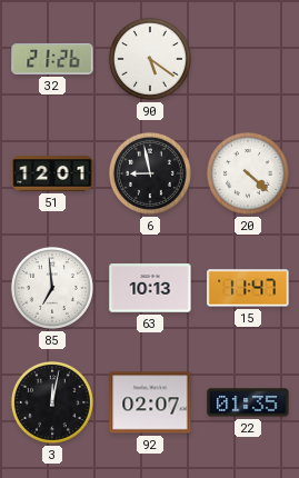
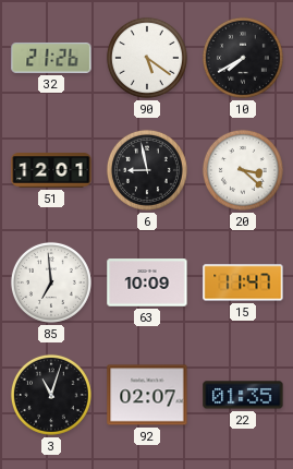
10: none -> 7:40
20: 4:22 -> 3:22
63: 10:13 -> 10:09
3: 12:02 -> 11:03
